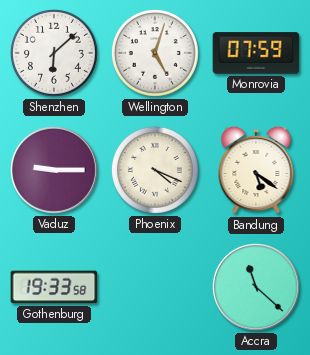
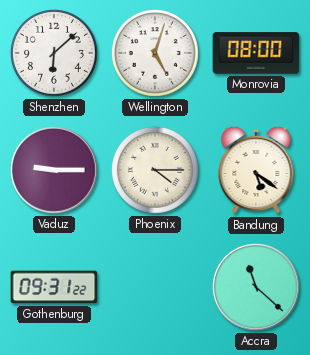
Monrovia: 07:59 -> 08:00
Phoenix: 4:19 -> 4:15
Gothenburg: 19:33 -> 09:31
